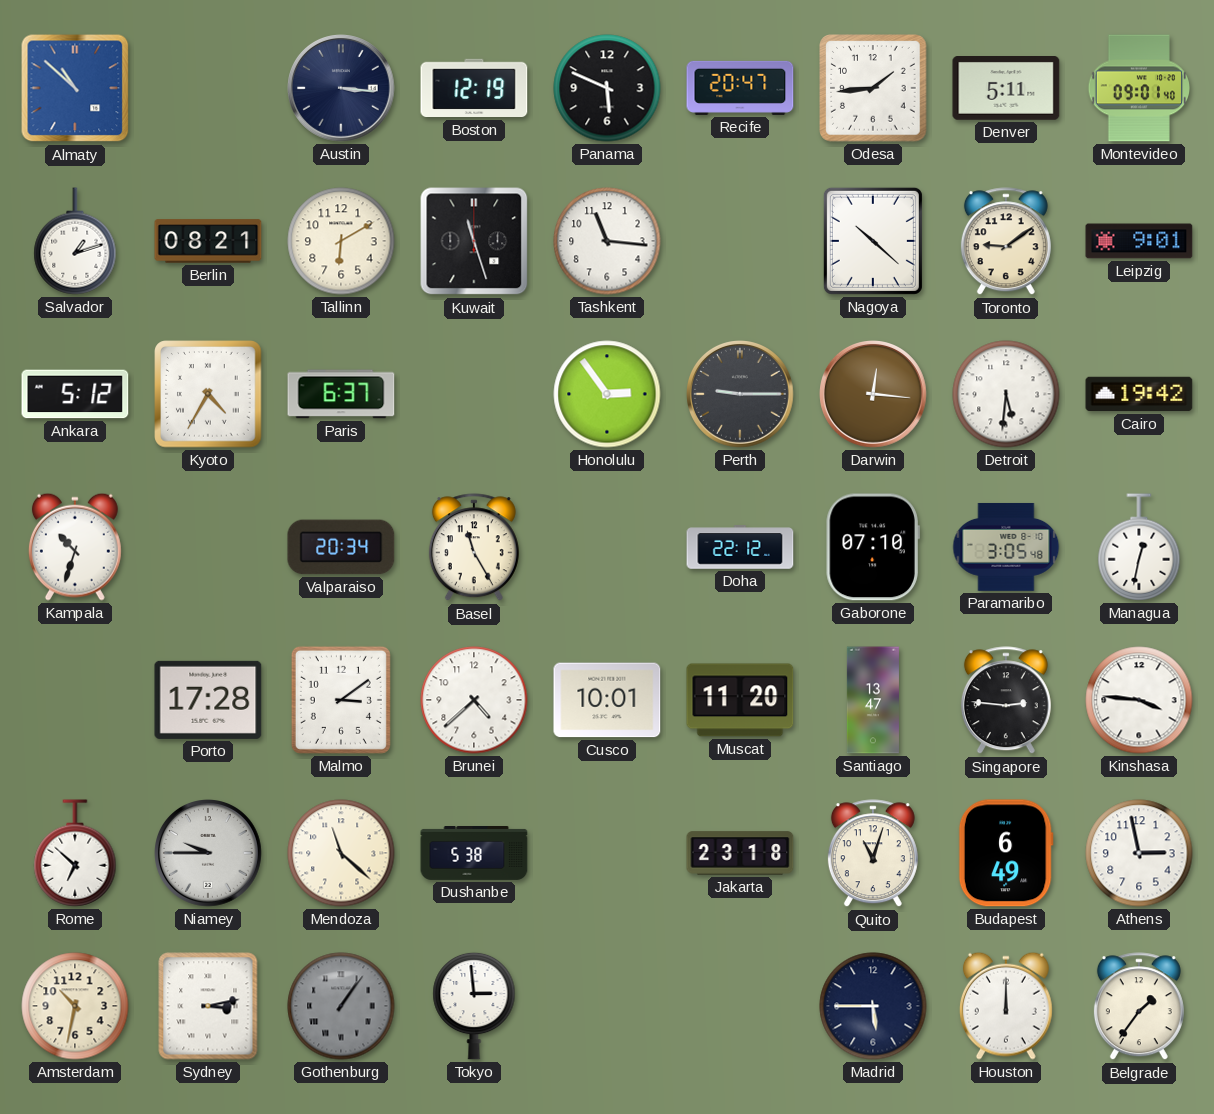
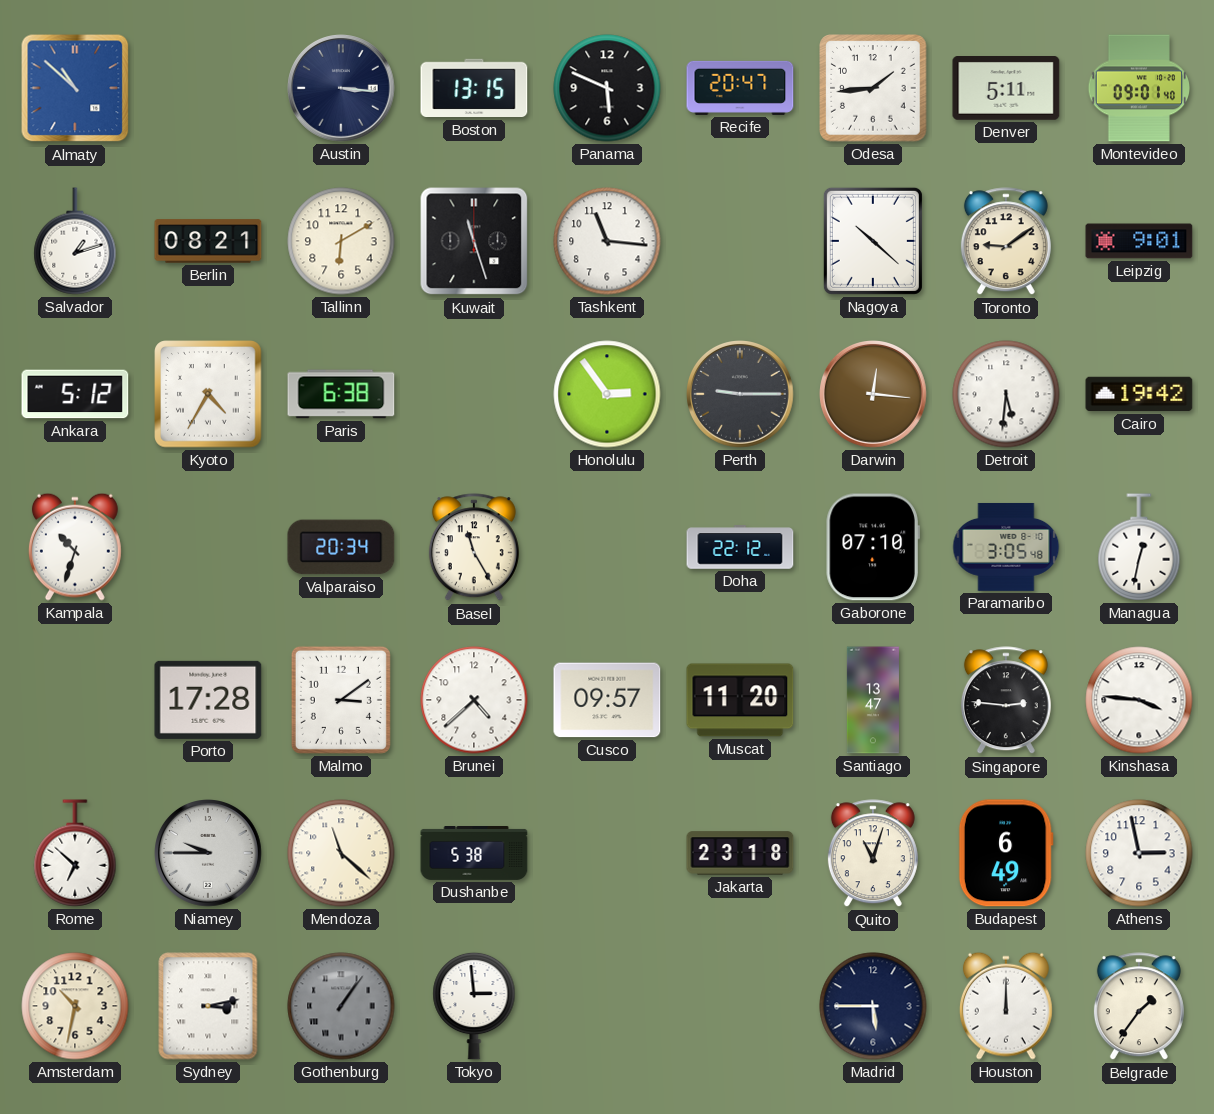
Boston: 12:19 -> 13:15
Paris: 6:37 -> 6:38
Cusco: 10:01 -> 09:57
